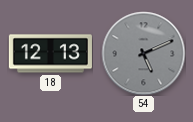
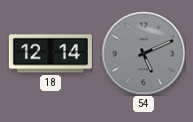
18: 12:13 -> 12:14
